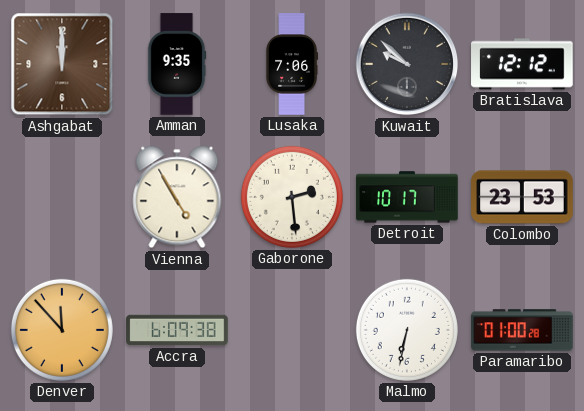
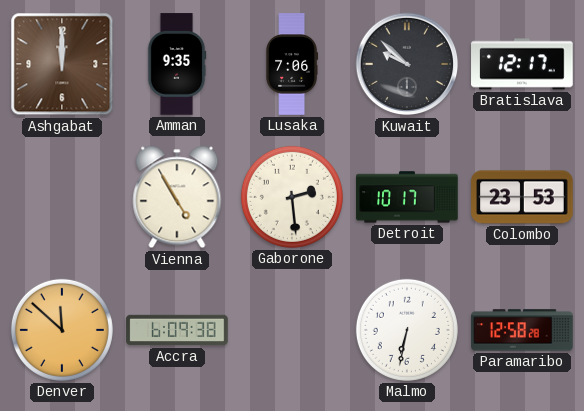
Bratislava: 12:12 -> 12:17
Denver: 11:53 -> 11:52
Paramaribo: 01:00 -> 12:58
